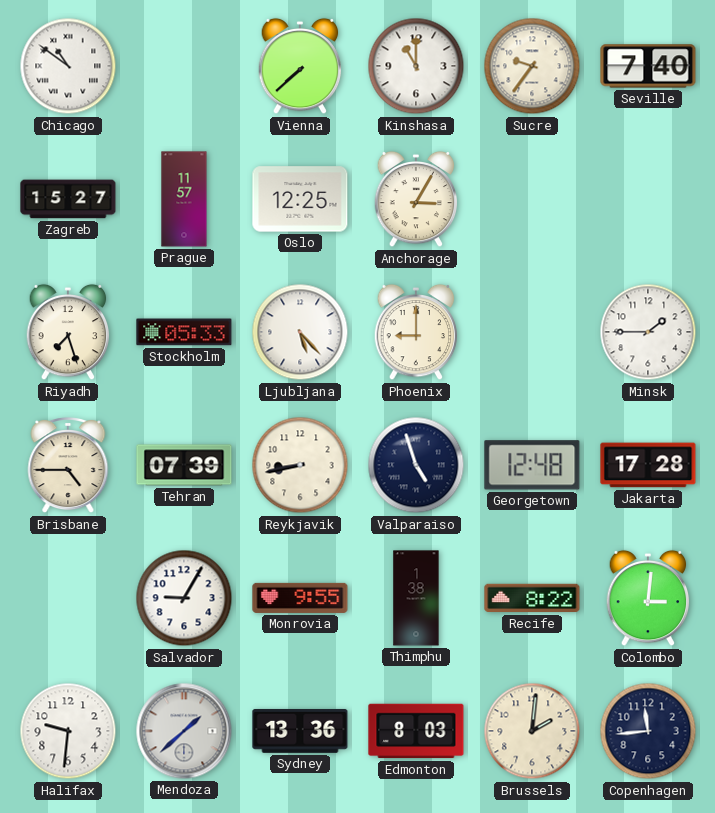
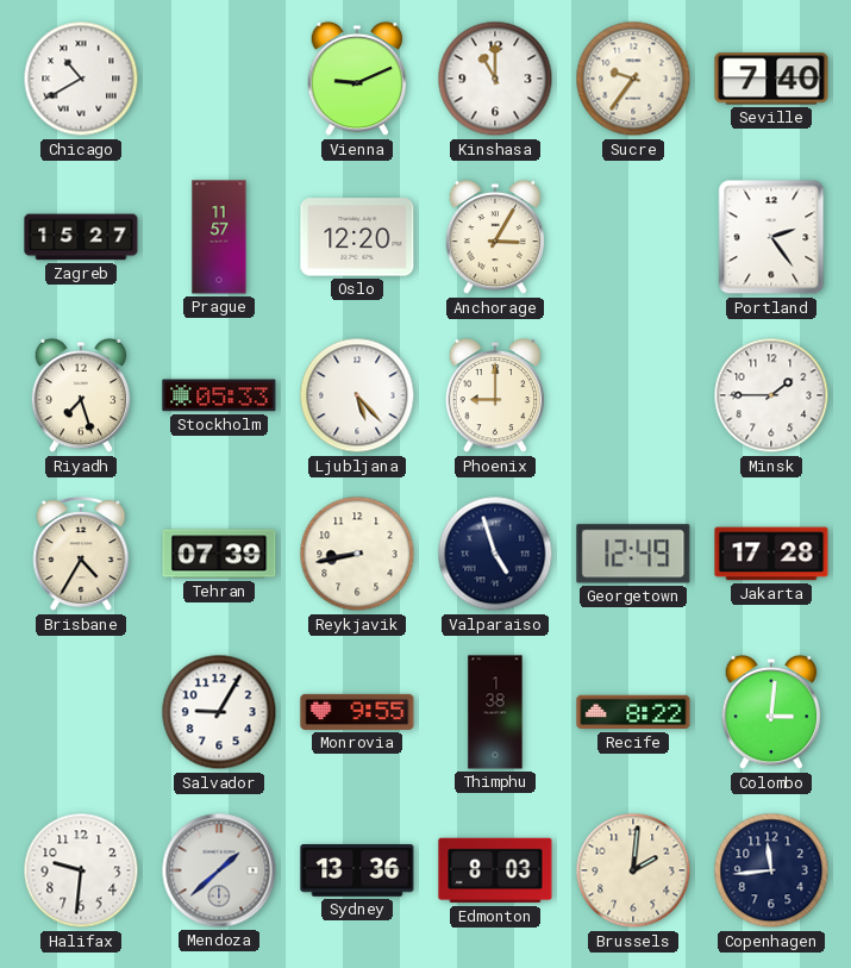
Chicago: 10:51 -> 10:40
Vienna: 7:38 -> 9:11
Oslo: 12:25 -> 12:20
Portland: none -> 2:24
Brisbane: 4:45 -> 4:35
Georgetown: 12:48 -> 12:49
